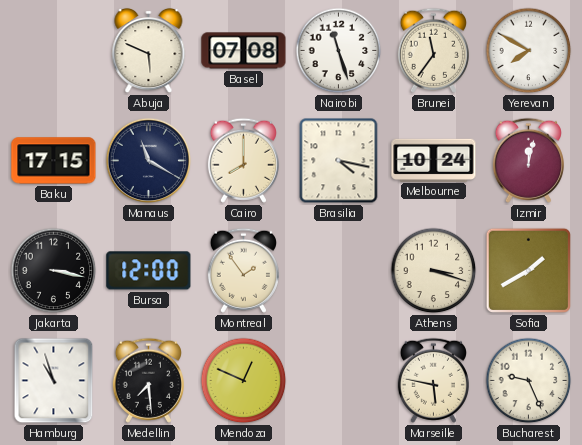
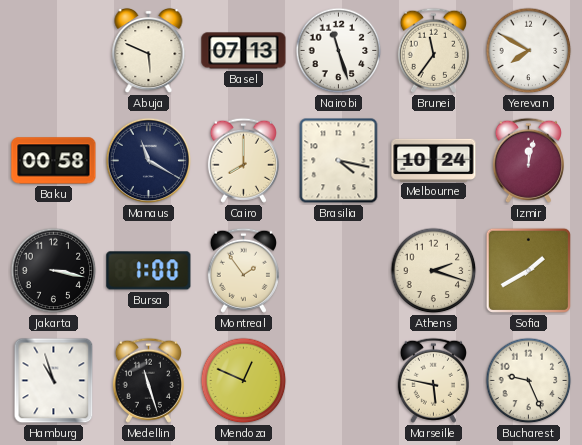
Basel: 07:08 -> 07:13
Baku: 17:15 -> 00:58
Bursa: 12:00 -> 1:00
Athens: 3:18 -> 2:18
Medellin: 7:29 -> 11:27
